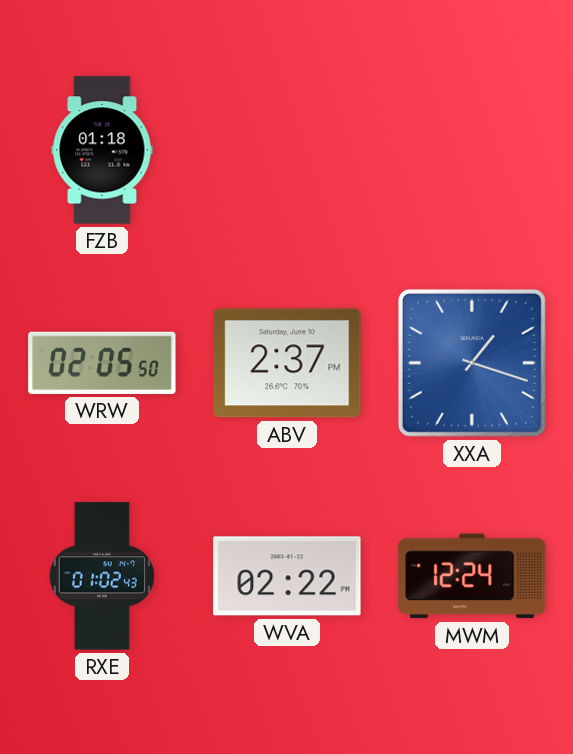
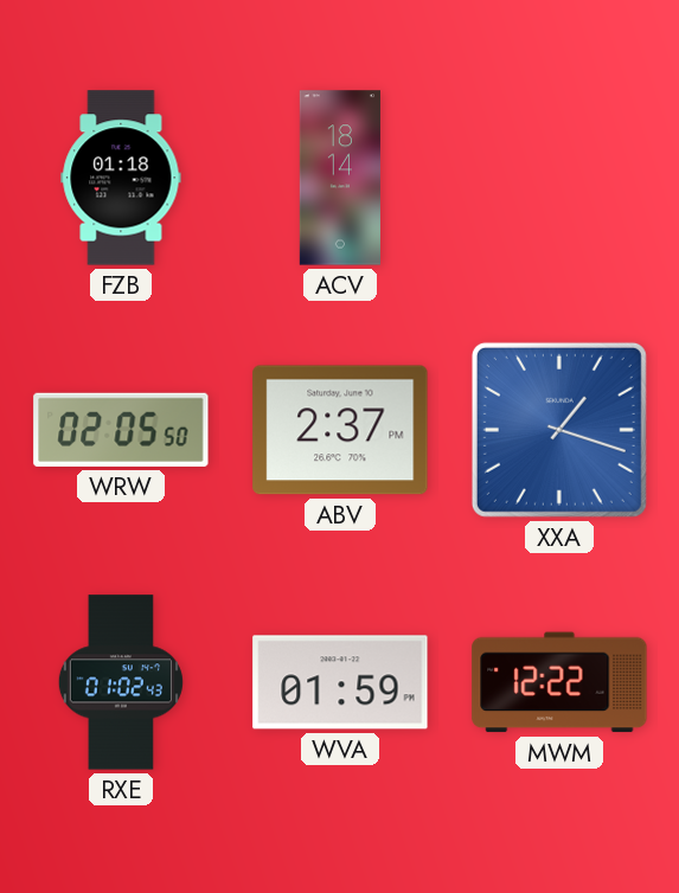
ACV: none -> 18:14
WVA: 02:22 -> 01:59
MWM: 12:24 -> 12:22
